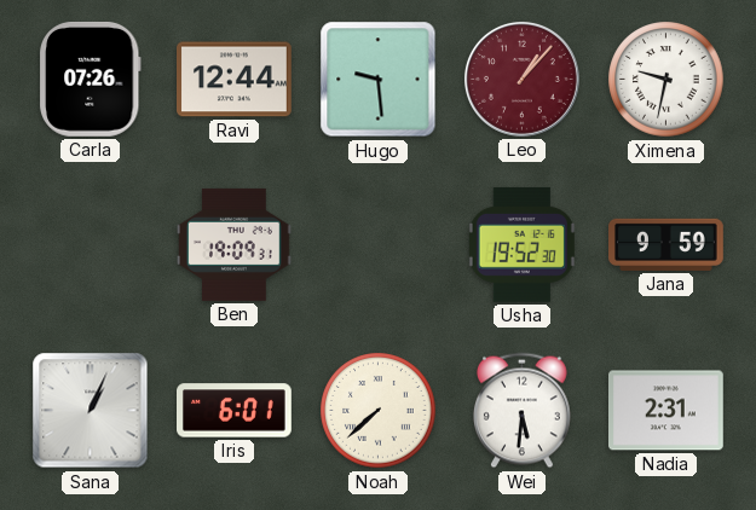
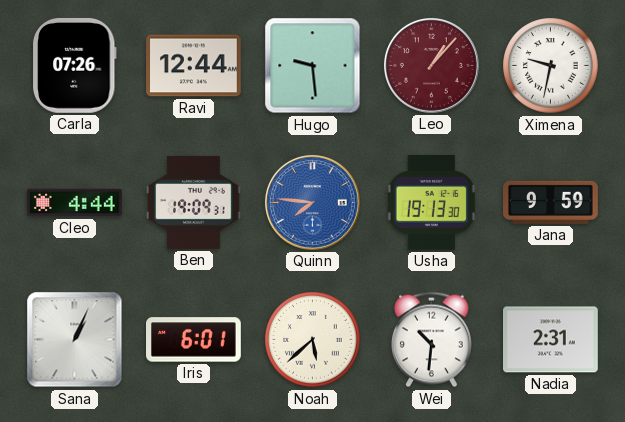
Cleo: none -> 4:44
Quinn: none -> 7:46
Usha: 19:52 -> 19:13
Noah: 7:38 -> 5:38
Wei: 5:31 -> 10:31
